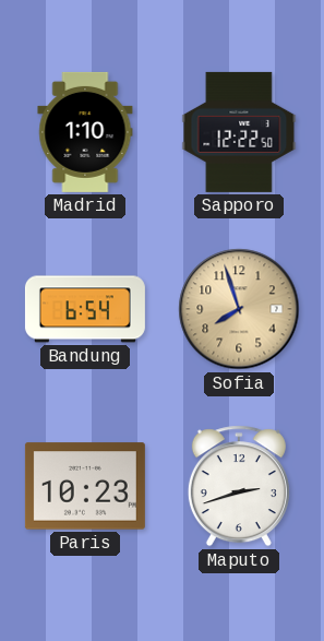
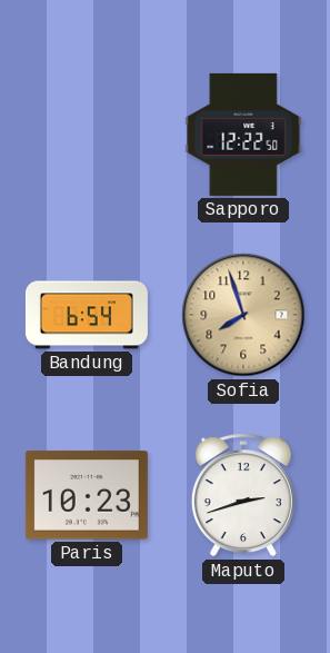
Madrid: 1:10 -> none
